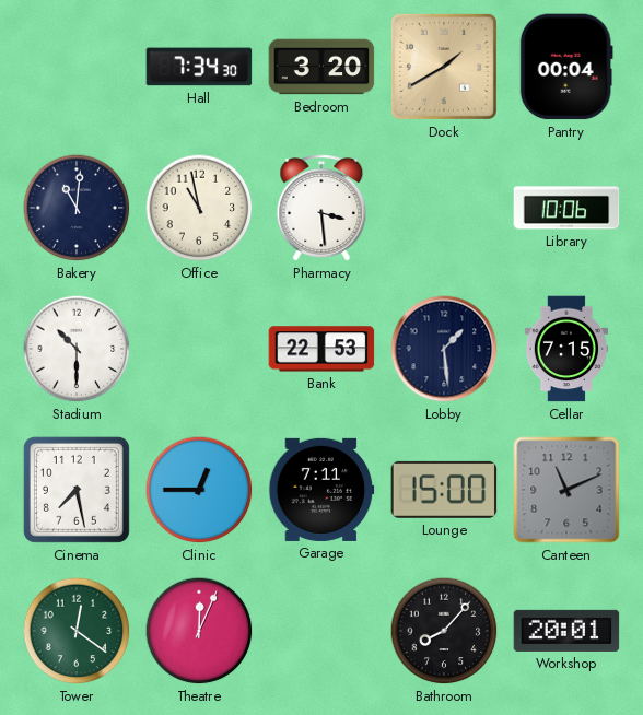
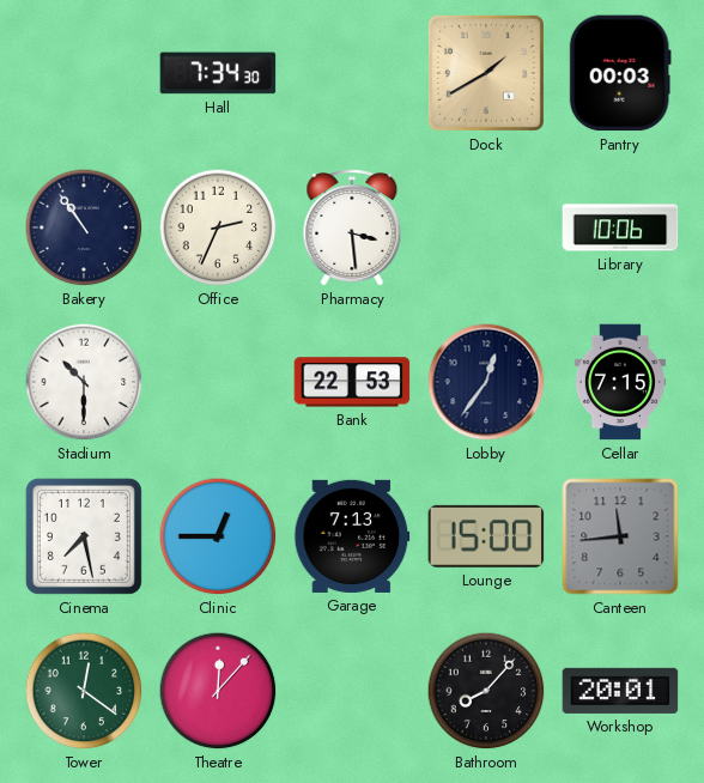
Bedroom: 3:20 -> none
Pantry: 00:04 -> 00:03
Bakery: 11:01 -> 10:54
Office: 10:58 -> 2:34
Lobby: 1:29 -> 12:36
Garage: 7:11 -> 7:13
Canteen: 11:11 -> 11:44
Theatre: 12:04 -> 12:07
